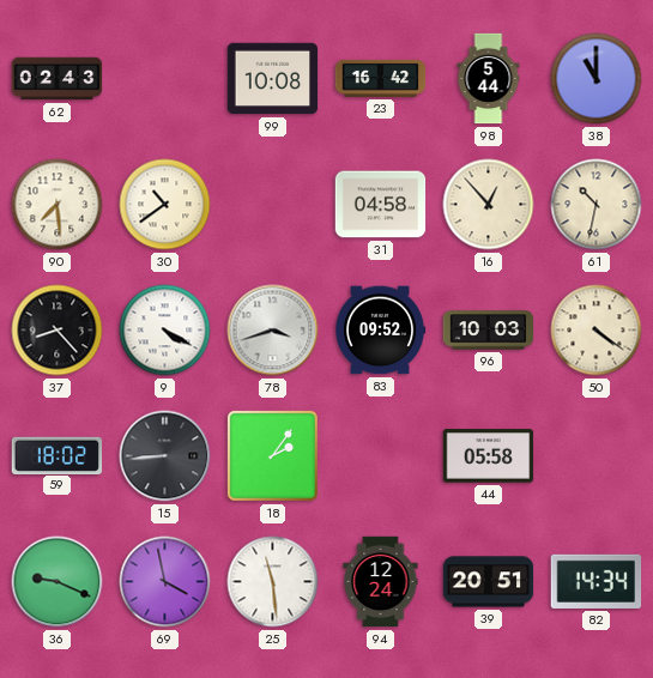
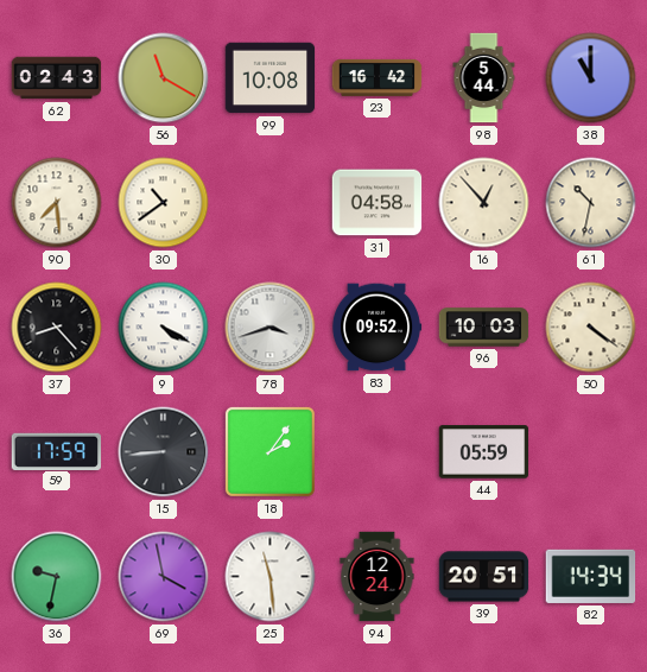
56: none -> 11:20
59: 18:02 -> 17:59
44: 05:58 -> 05:59
36: 9:19 -> 9:32
